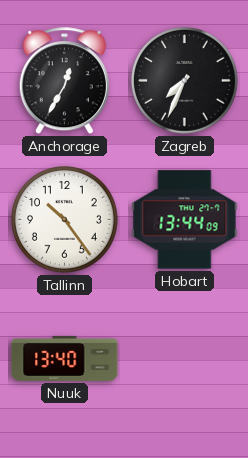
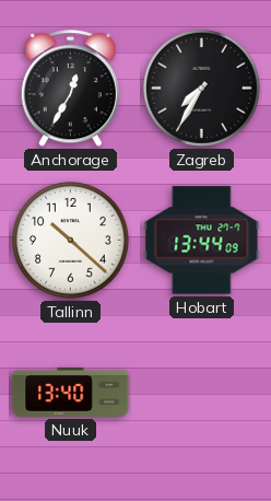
Zagreb: 7:34 -> 7:35
Tallinn: 10:24 -> 10:22
